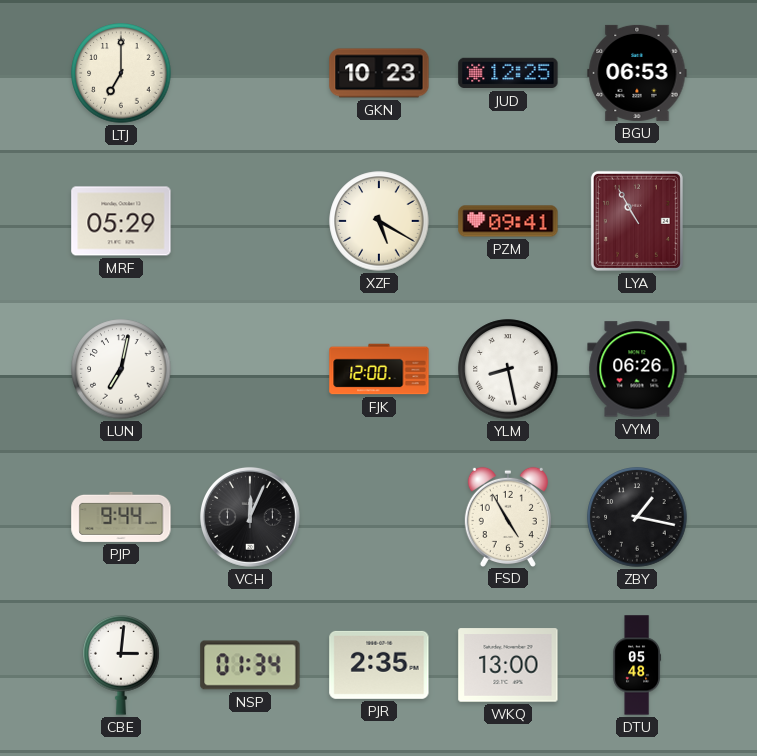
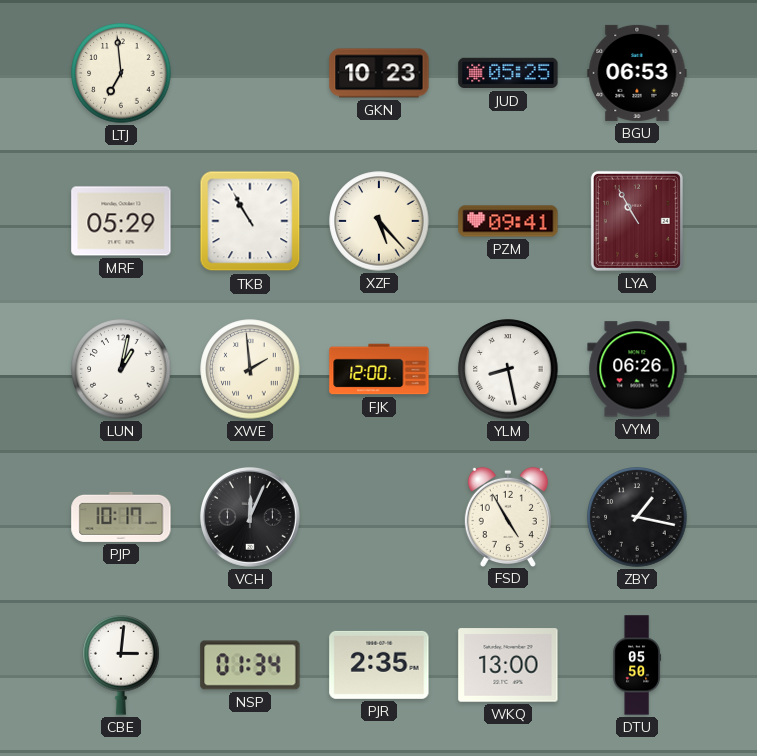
LTJ: 7:00 -> 6:59
JUD: 12:25 -> 05:25
TKB: none -> 10:55
XZF: 5:20 -> 5:23
LUN: 7:02 -> 1:02
XWE: none -> 1:59
PJP: 9:44 -> 10:17
DTU: 05:48 -> 05:50
